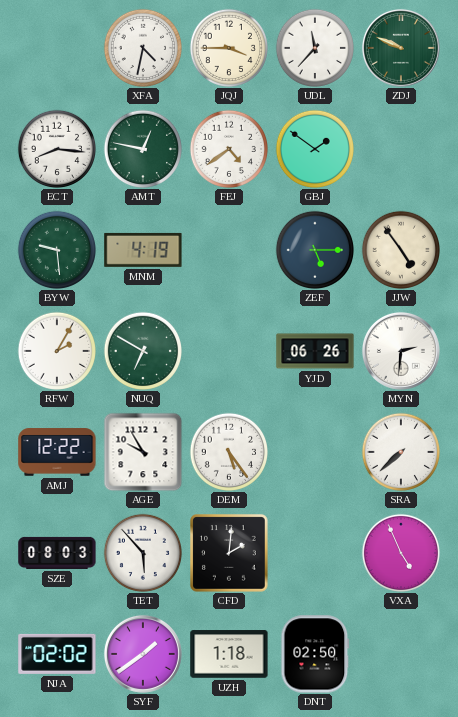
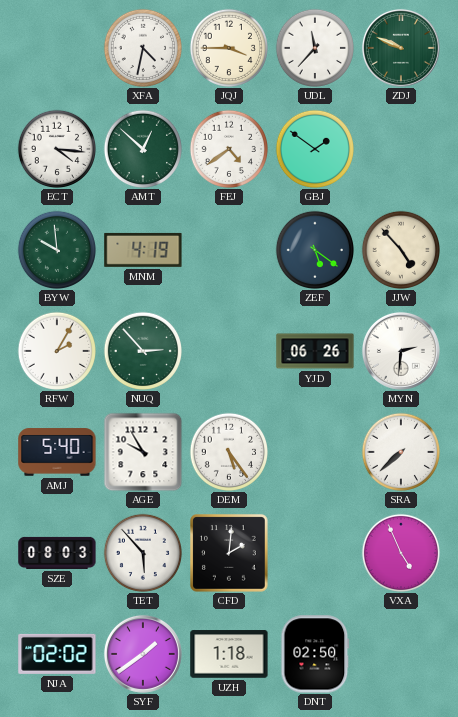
ECT: 8:16 -> 4:16
AMT: 12:47 -> 12:52
BYW: 9:29 -> 9:59
ZEF: 5:15 -> 5:21
JJW: 4:54 -> 4:53
NUQ: 6:50 -> 2:53
AMJ: 12:22 -> 5:40
